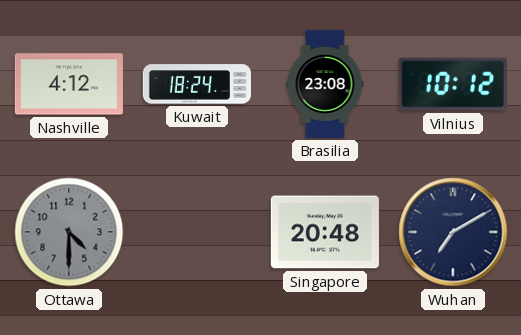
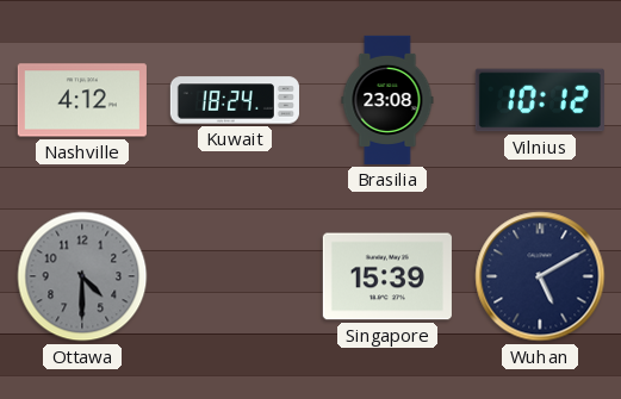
Singapore: 20:48 -> 15:39
Wuhan: 7:10 -> 5:10
